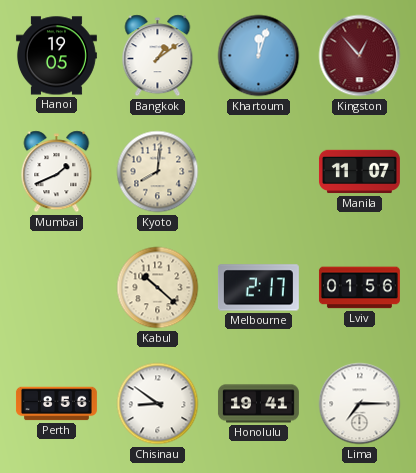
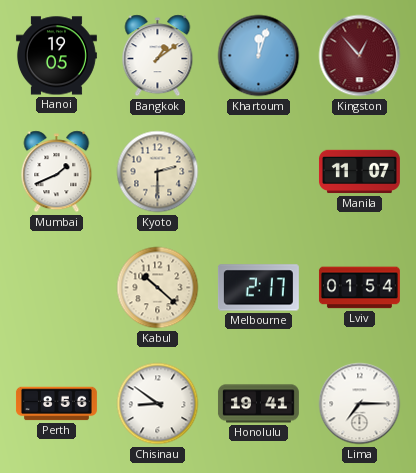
Kyoto: 8:01 -> 2:30
Lviv: 01:56 -> 01:54
